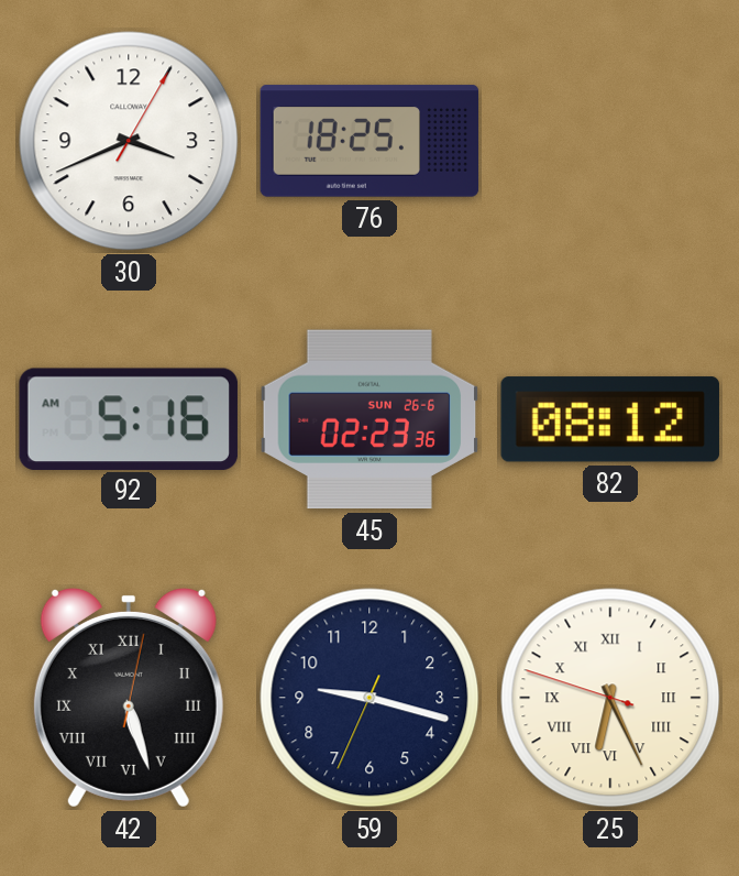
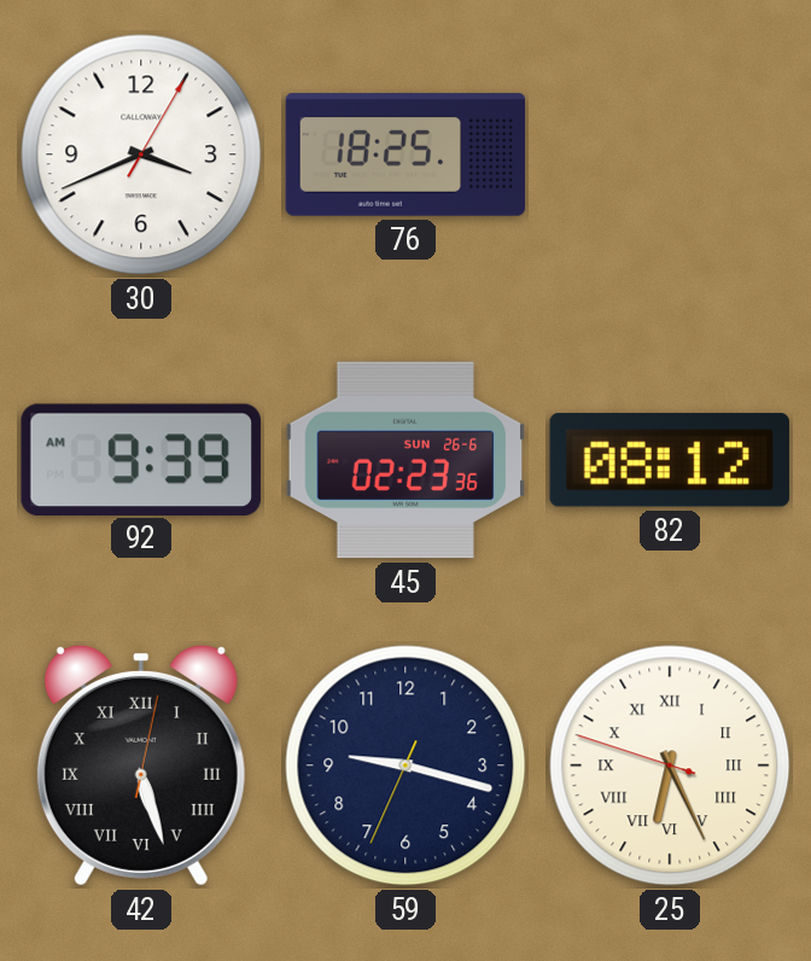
92: 5:16 -> 9:39
